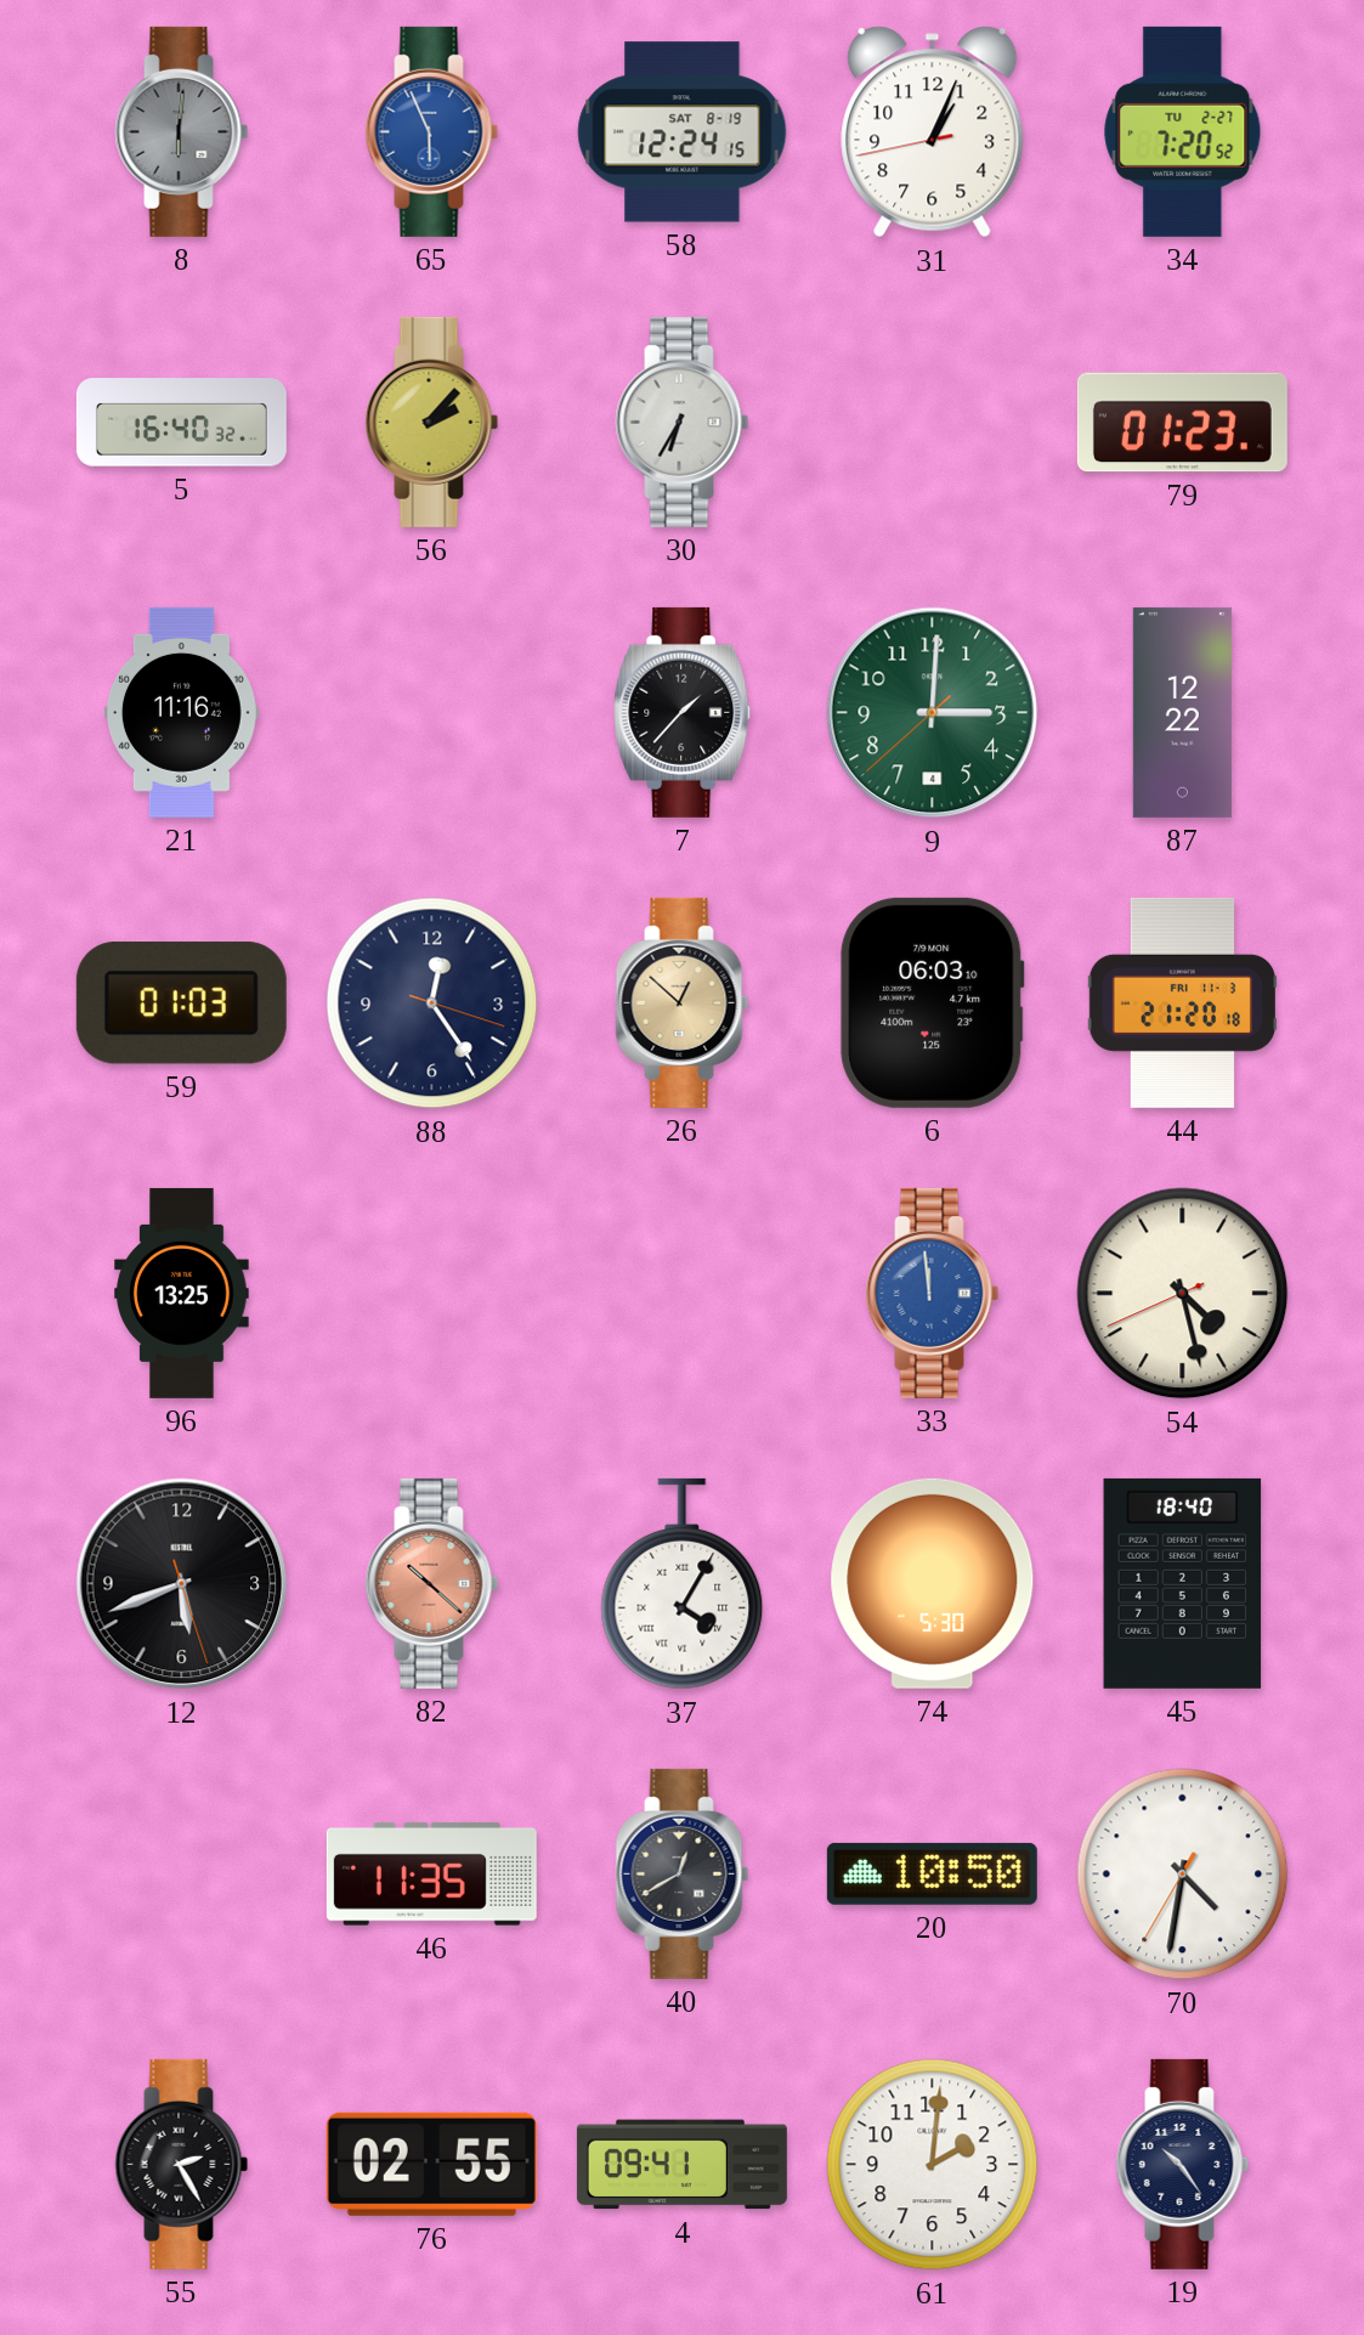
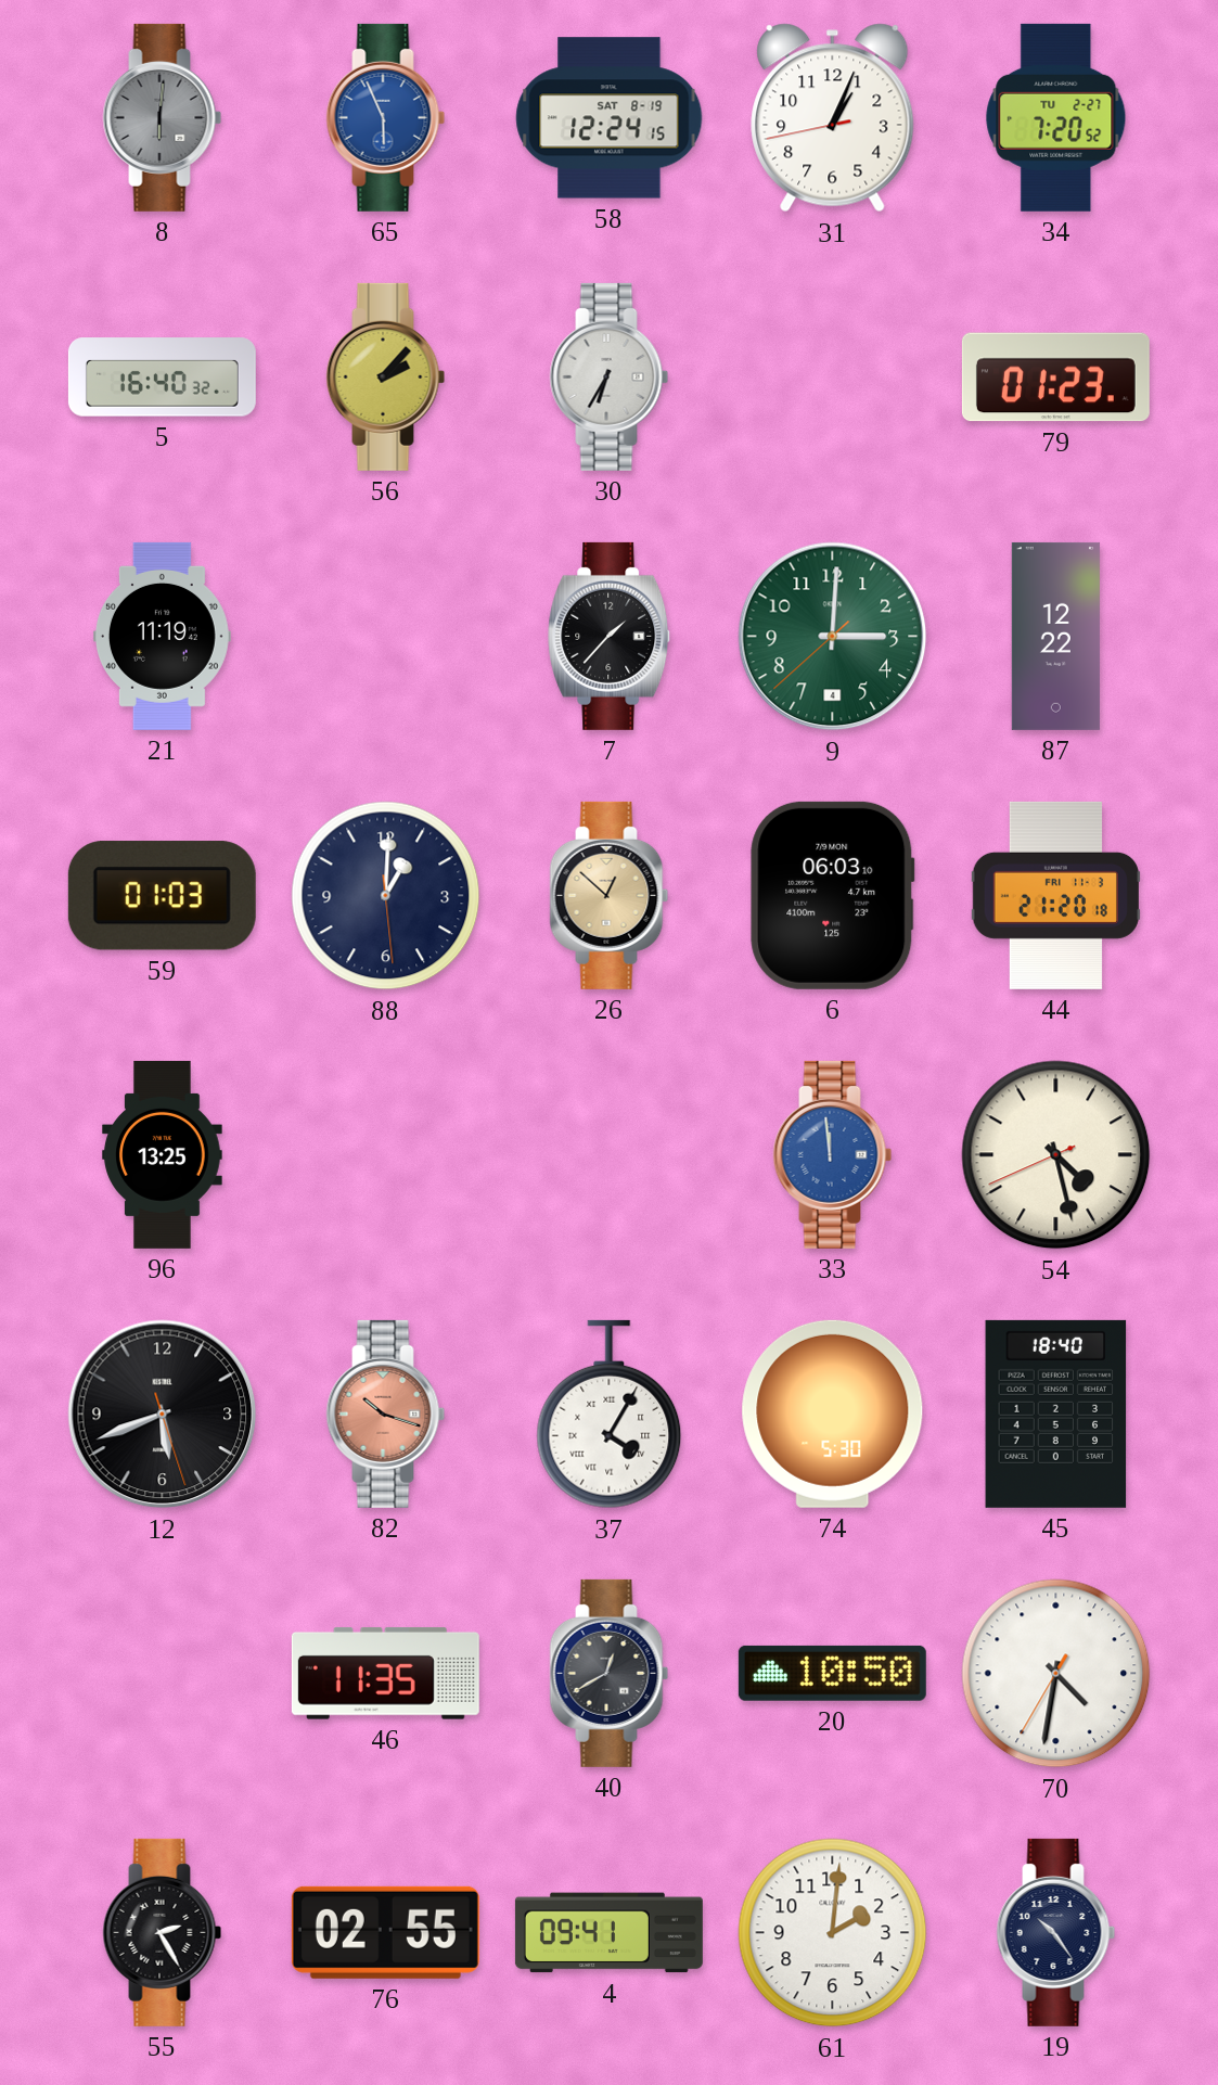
21: 11:16 -> 11:19
88: 12:24 -> 1:00
82: 10:22 -> 10:18
